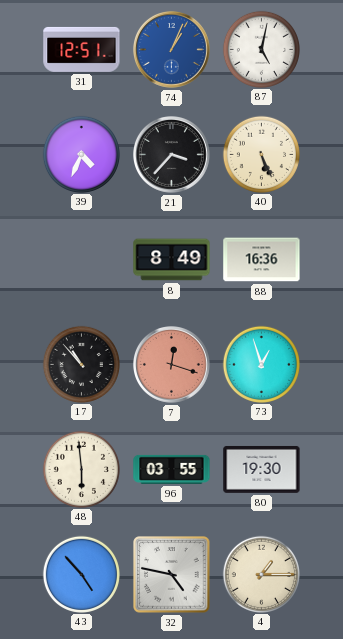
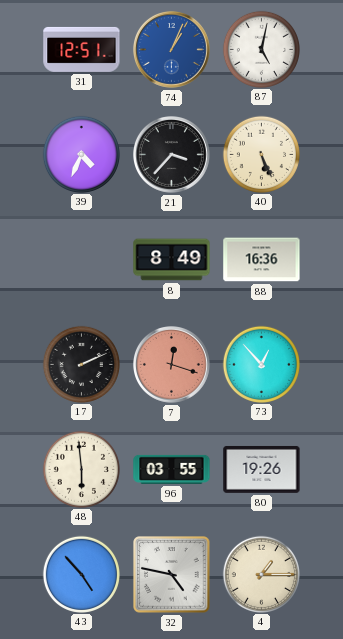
17: 10:53 -> 2:11
73: 12:57 -> 12:53
80: 19:30 -> 19:26
